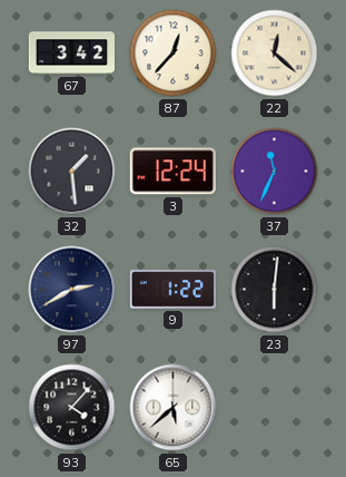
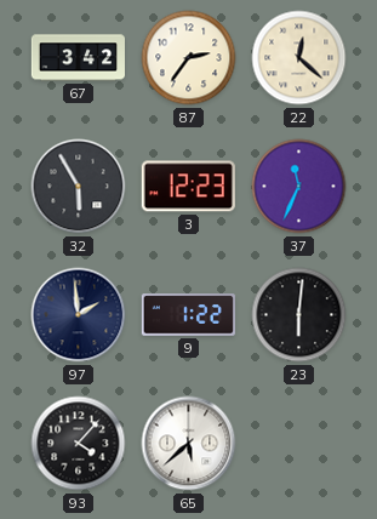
87: 12:37 -> 2:36
32: 1:29 -> 5:55
3: 12:24 -> 12:23
97: 2:40 -> 1:59
